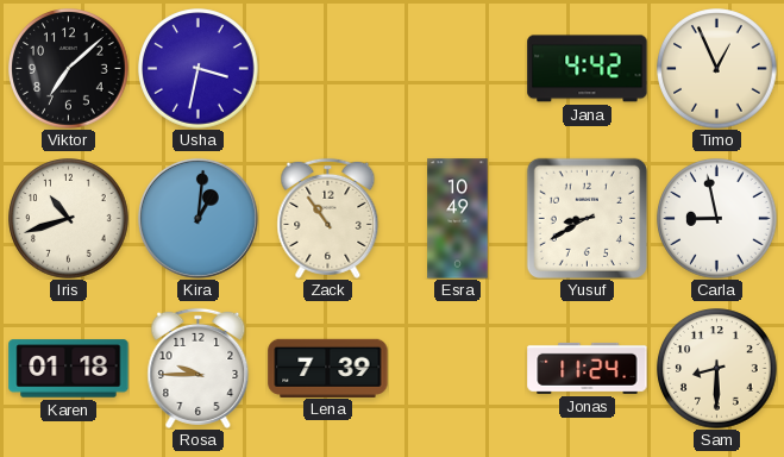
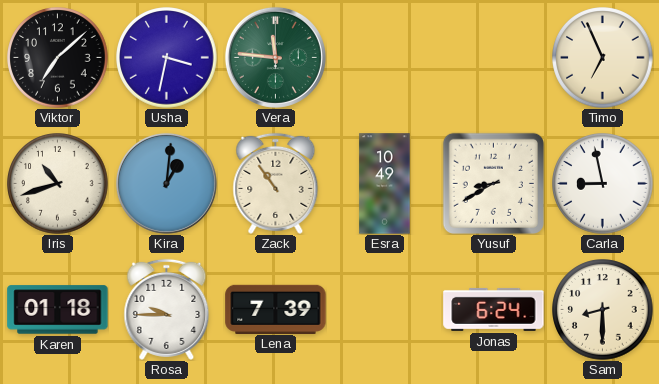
Vera: none -> 11:46
Jana: 4:42 -> none
Timo: 12:56 -> 6:56
Jonas: 11:24 -> 6:24
